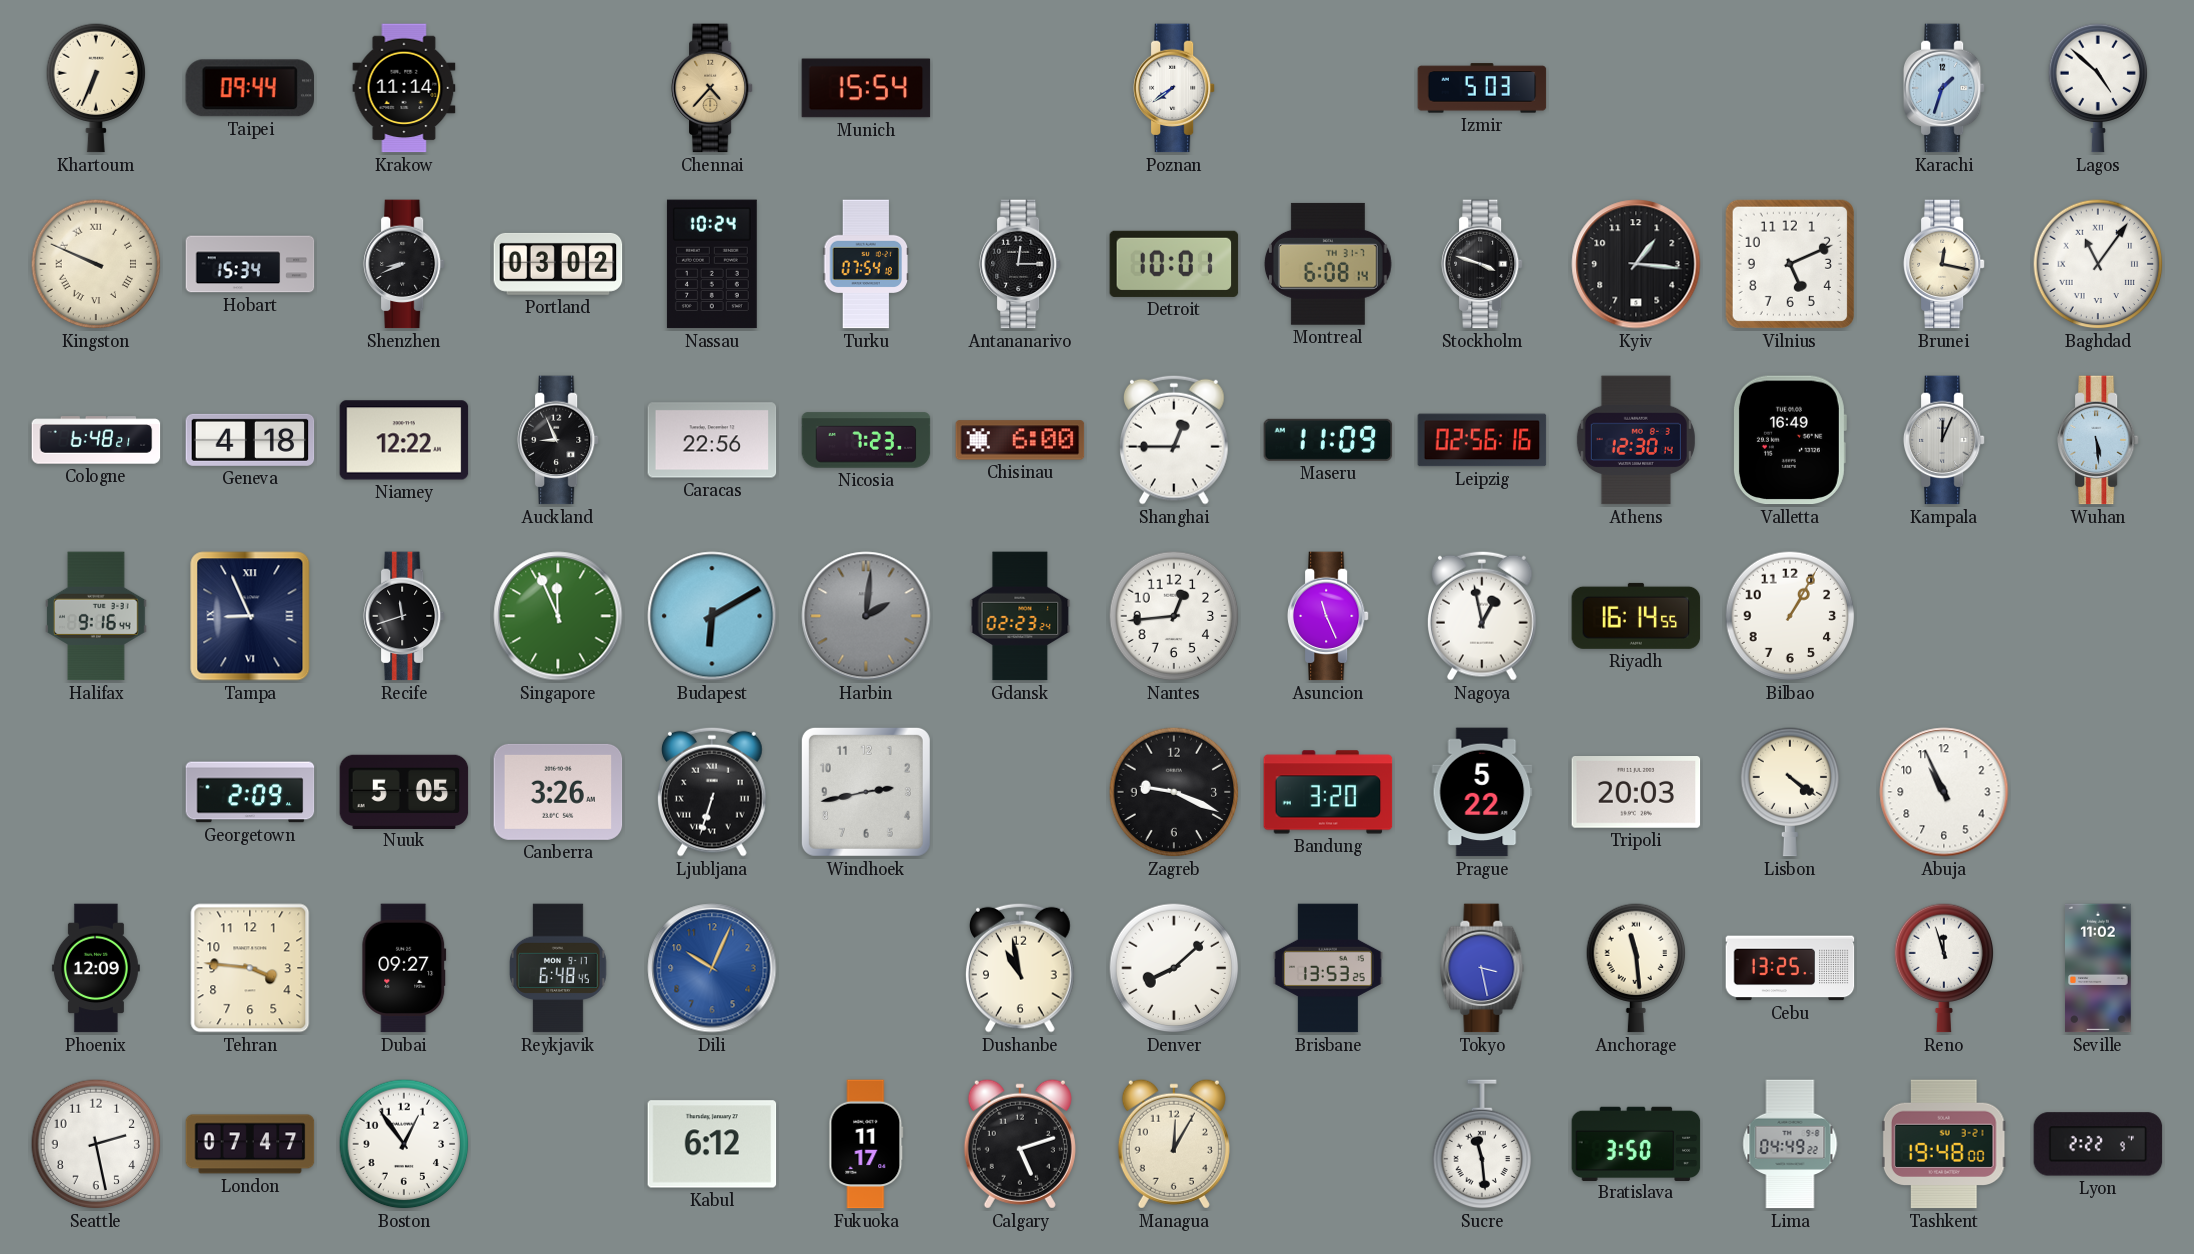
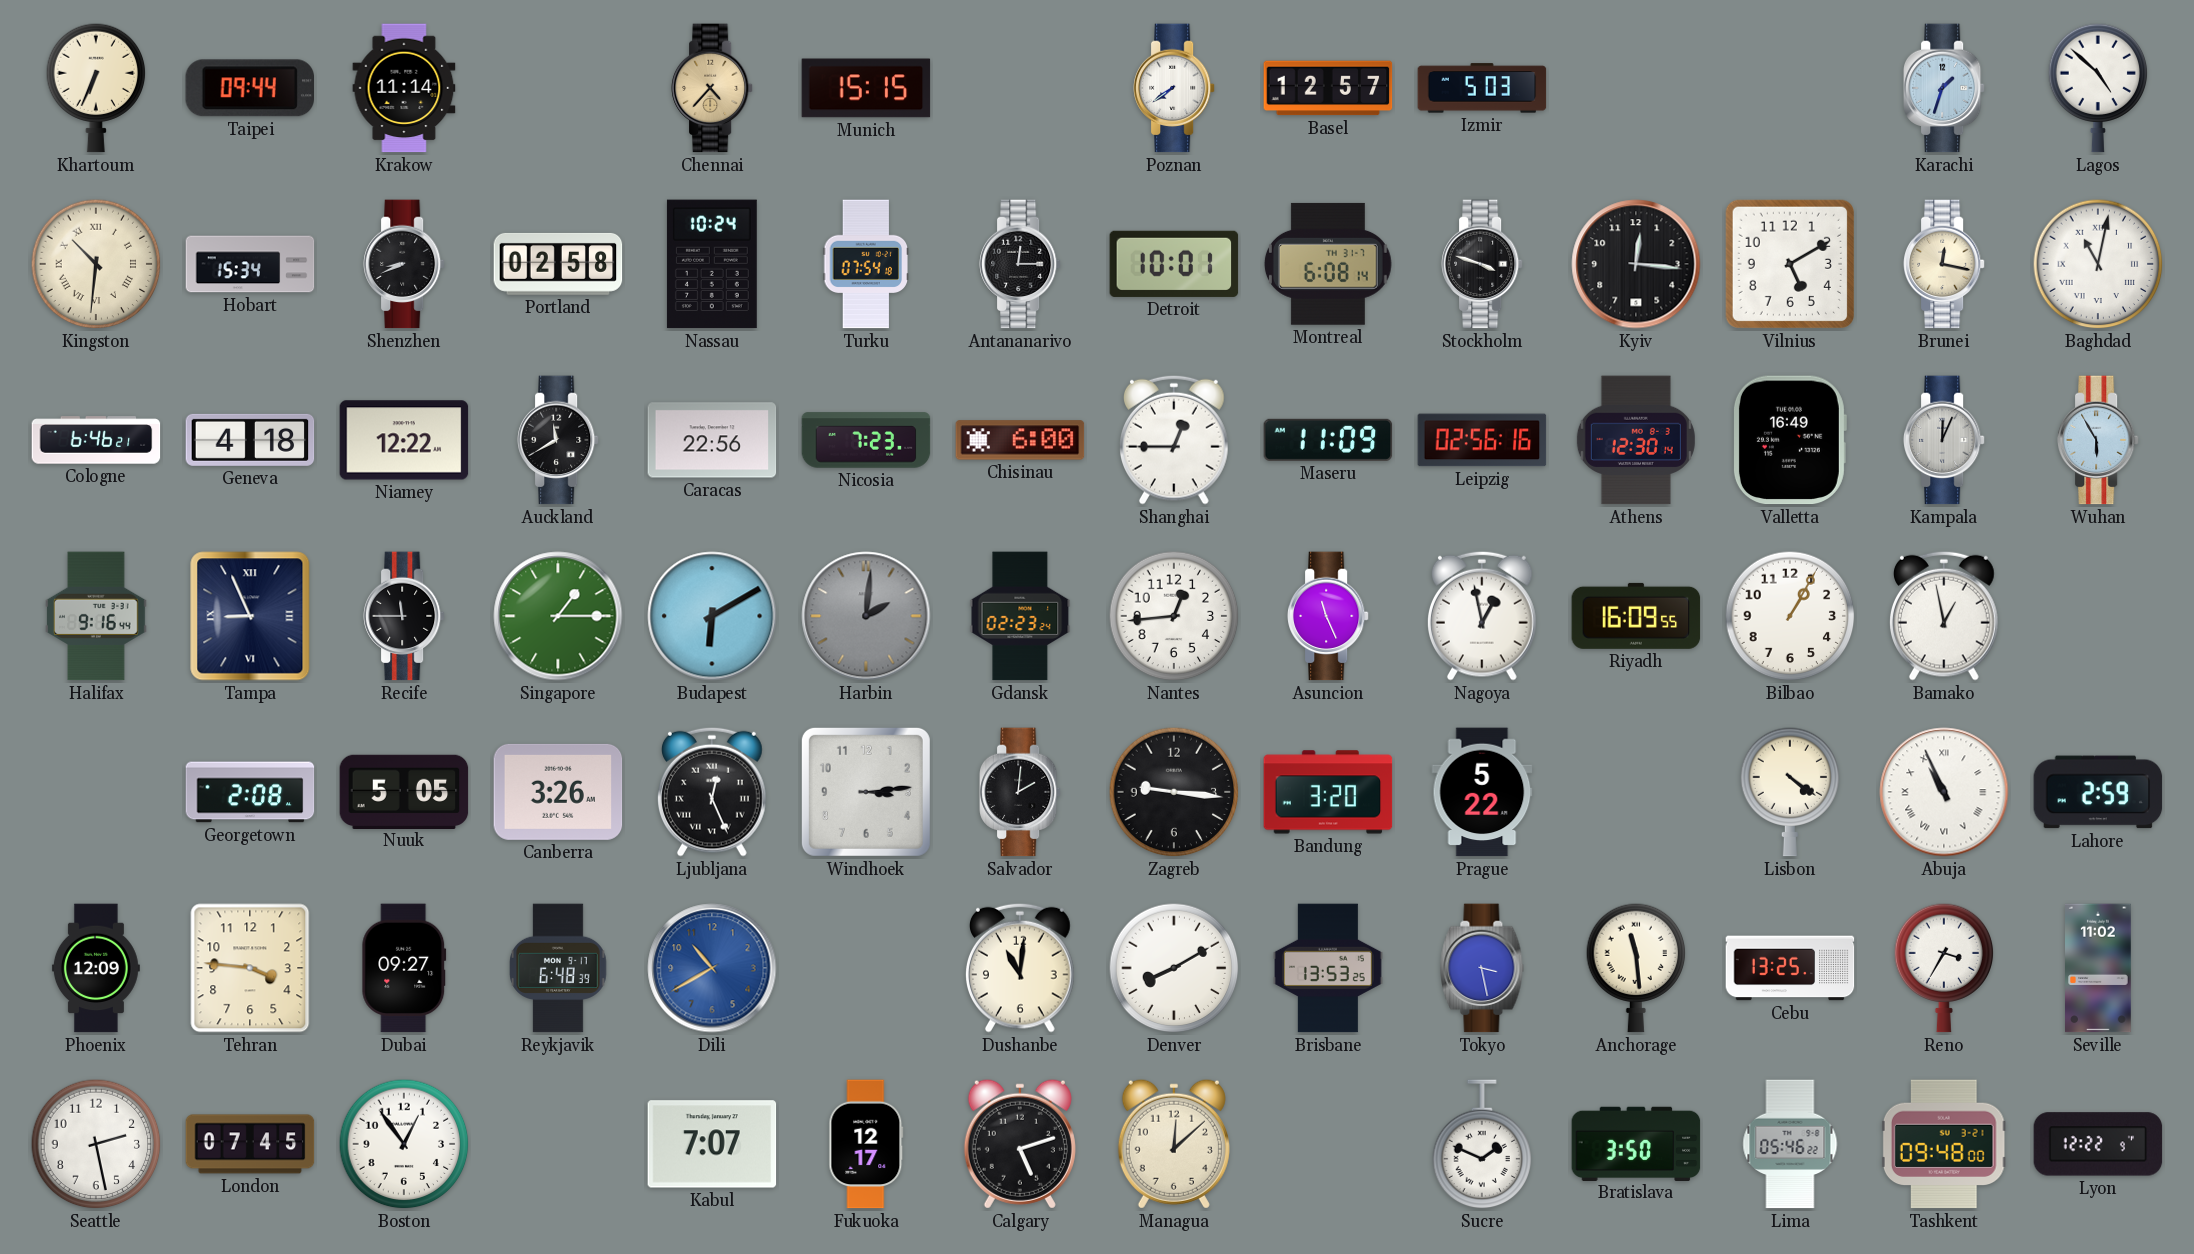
Munich: 15:54 -> 15:15
Basel: none -> 12:57
Kingston: 9:49 -> 10:31
Portland: 03:02 -> 02:58
Kyiv: 1:16 -> 12:16
Vilnius: 5:11 -> 5:10
Baghdad: 11:06 -> 11:02
Cologne: 6:48 -> 6:46
Auckland: 8:56 -> 11:40
Wuhan: 5:29 -> 5:55
Recife: 11:42 -> 11:45
Singapore: 11:56 -> 1:15
Riyadh: 16:14 -> 16:09
Bamako: none -> 12:58
Georgetown: 2:09 -> 2:08
Ljubljana: 6:33 -> 12:26
Windhoek: 2:43 -> 3:14
Salvador: none -> 2:01
Zagreb: 9:19 -> 9:16
Tripoli: 20:03 -> none
Abuja numerals: Arabic -> Roman
Lahore: none -> 2:59
Reykjavik: 6:48:45 -> 6:48:39
Dili: 10:04 -> 10:40
Dushanbe: 10:58 -> 11:01
Denver: 8:08 -> 8:10
Reno: 11:57 -> 3:35
London: 07:47 -> 07:45
Kabul: 6:12 -> 7:07
Fukuoka: 11:17 -> 12:17
Managua: 12:05 -> 12:08
Sucre: 11:29 -> 1:49
Lima: 04:49 -> 05:46
Tashkent: 19:48 -> 09:48
Lyon: 2:22 -> 12:22
